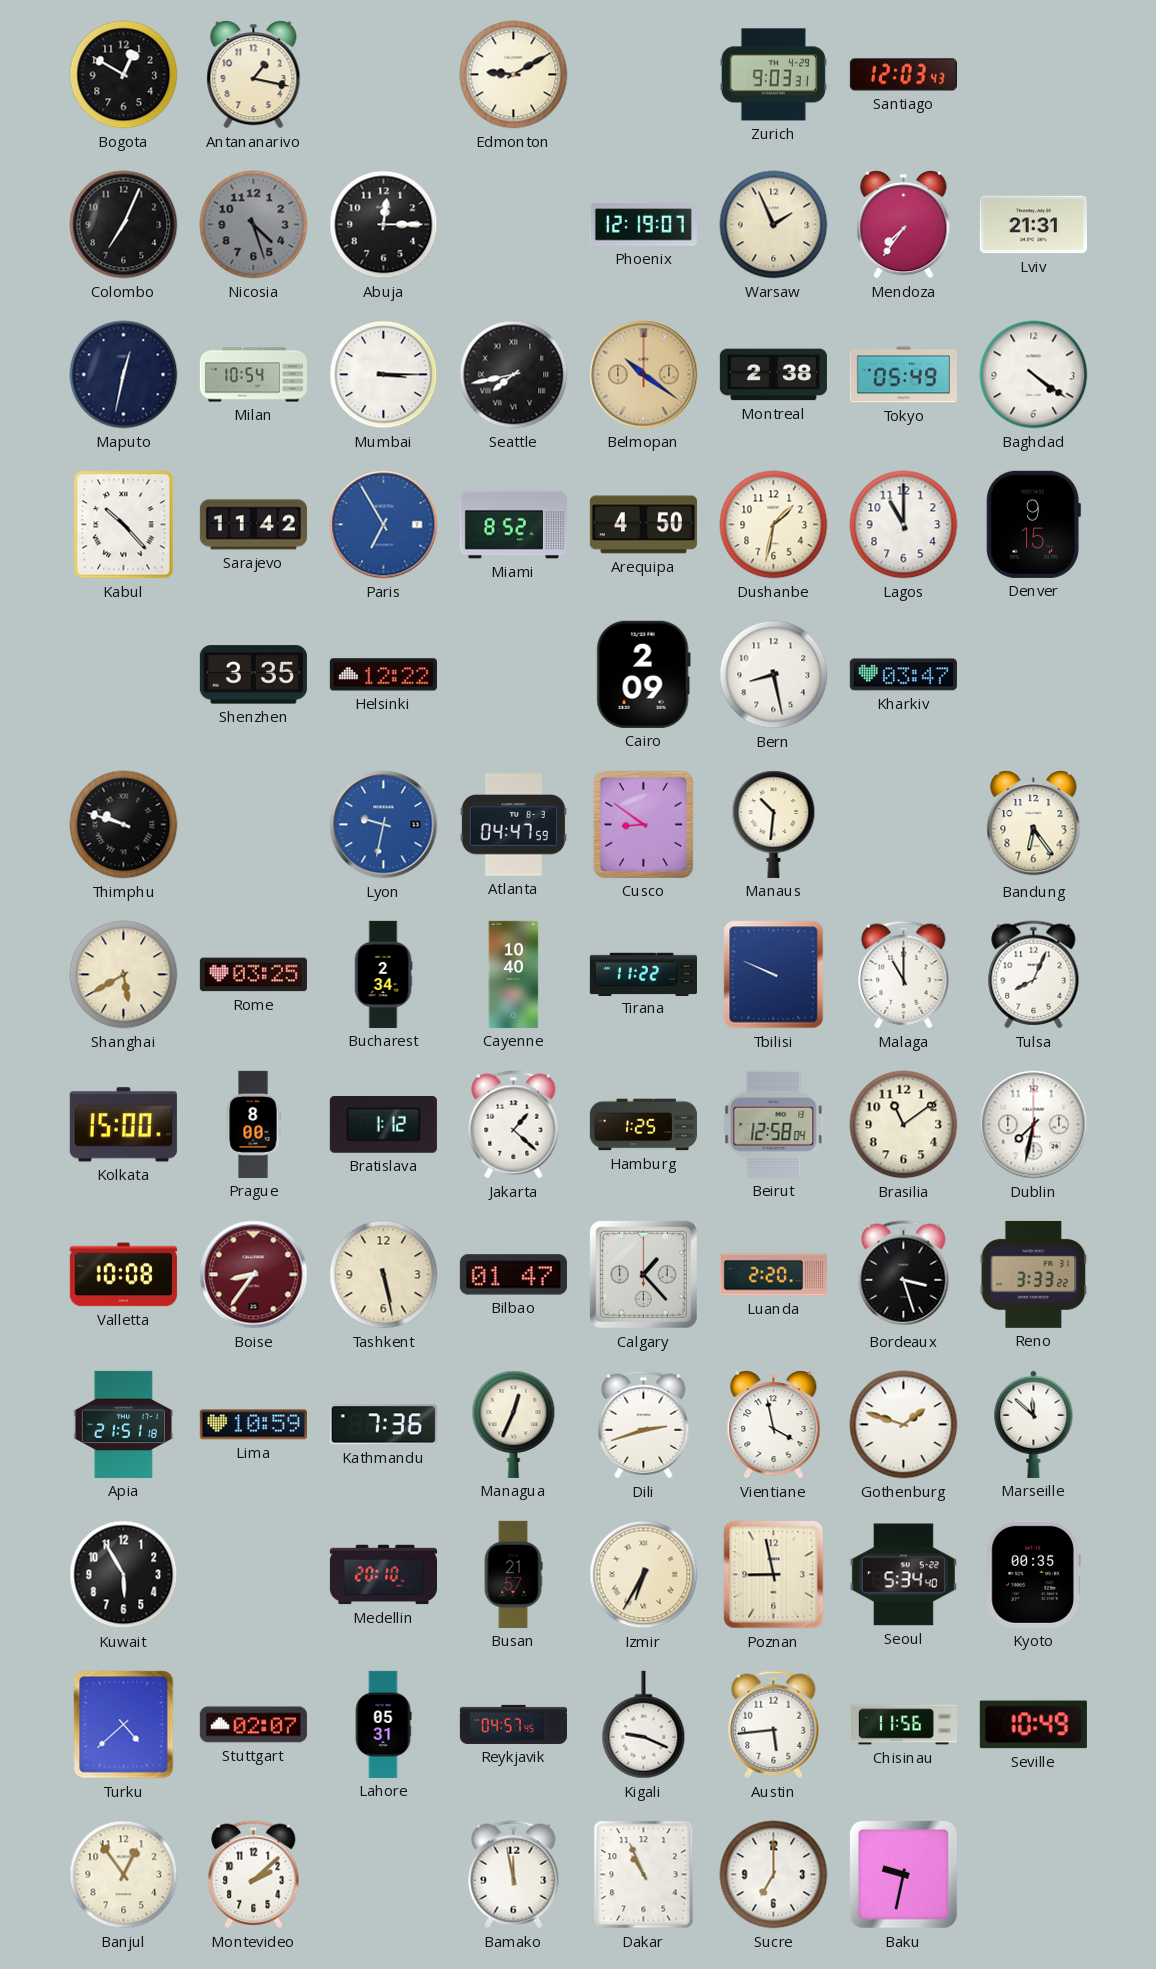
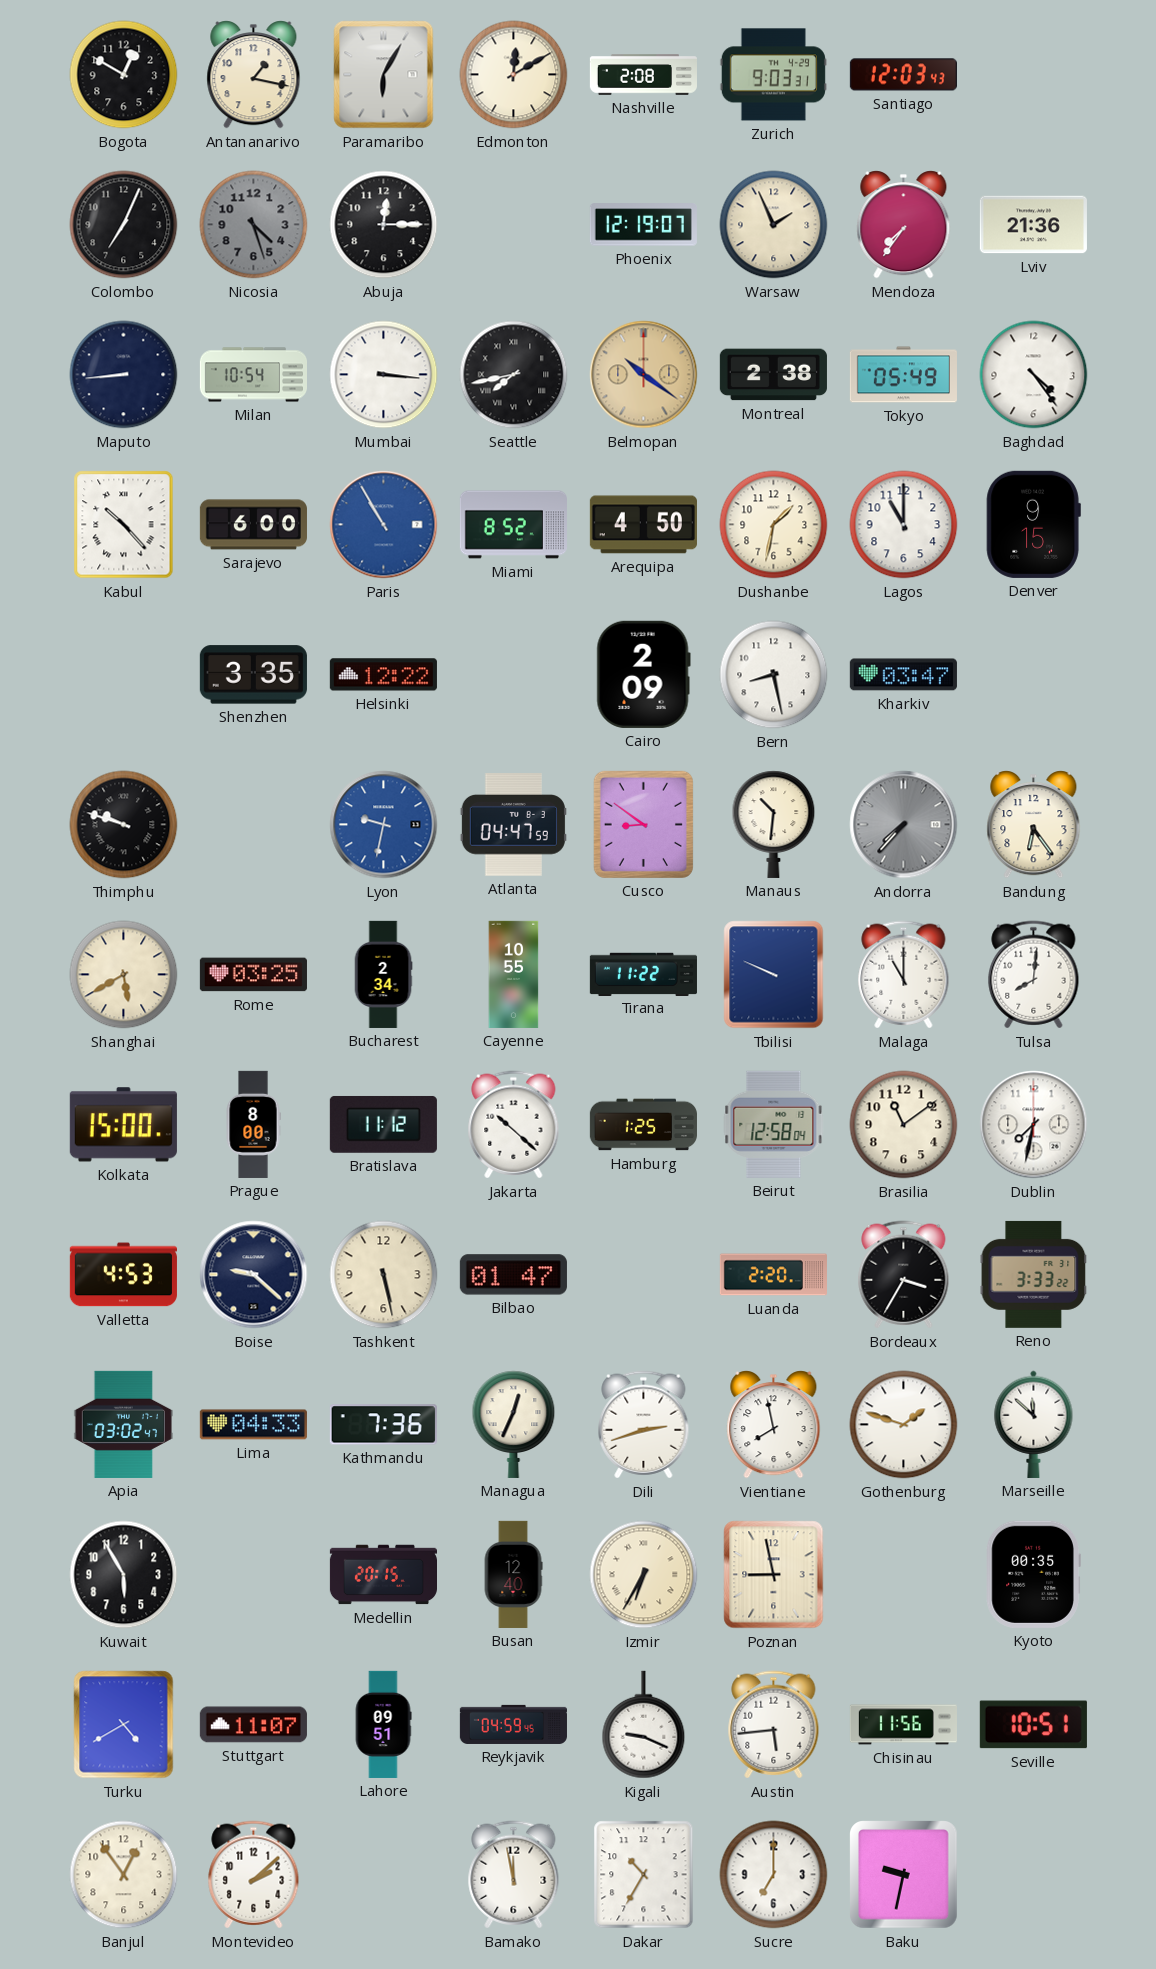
Paramaribo: none -> 6:05
Edmonton: 9:10 -> 12:10
Nashville: none -> 2:08
Lviv: 21:31 -> 21:36
Maputo: 12:32 -> 8:44
Mumbai: 3:15 -> 3:16
Baghdad: 4:21 -> 4:24
Sarajevo: 11:42 -> 6:00
Paris: 6:55 -> 10:55
Andorra: none -> 7:37
Cayenne: 10:40 -> 10:55
Tulsa: 8:04 -> 8:01
Bratislava: 1:12 -> 11:12
Jakarta: 1:22 -> 10:22
Valletta: 10:08 -> 4:53
Boise: 8:36 -> 9:22
Boise dial: burgundy -> navy
Calgary: 1:23 -> none
Bordeaux: 3:27 -> 3:35
Apia: 21:51 -> 03:02
Lima: 10:59 -> 04:33
Vientiane: 3:58 -> 7:58
Medellin: 20:10 -> 20:15
Busan: 21:57 -> 12:40
Seoul: 5:34 -> none
Turku: 4:38 -> 4:40
Stuttgart: 02:07 -> 11:07
Lahore: 05:31 -> 09:51
Reykjavik: 04:57 -> 04:59
Seville: 10:49 -> 10:51
Dakar: 10:56 -> 10:35
